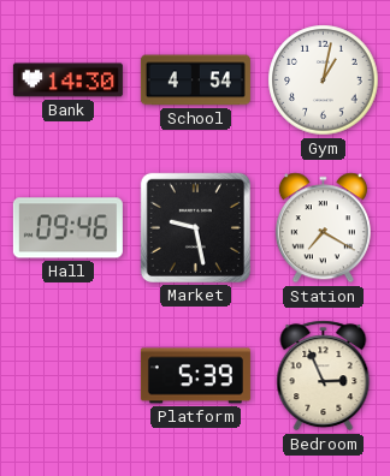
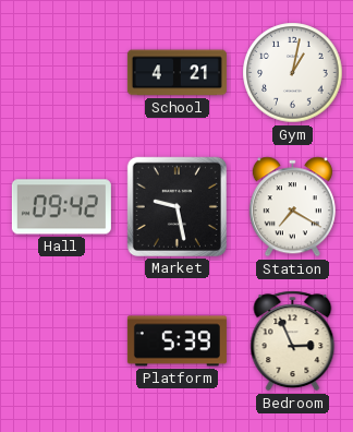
Bank: 14:30 -> none
School: 4:54 -> 4:21
Hall: 09:46 -> 09:42
